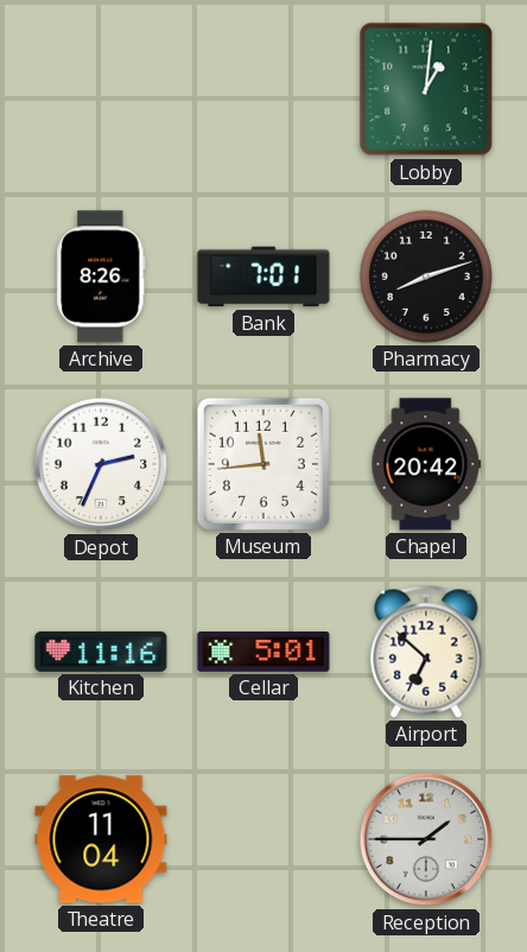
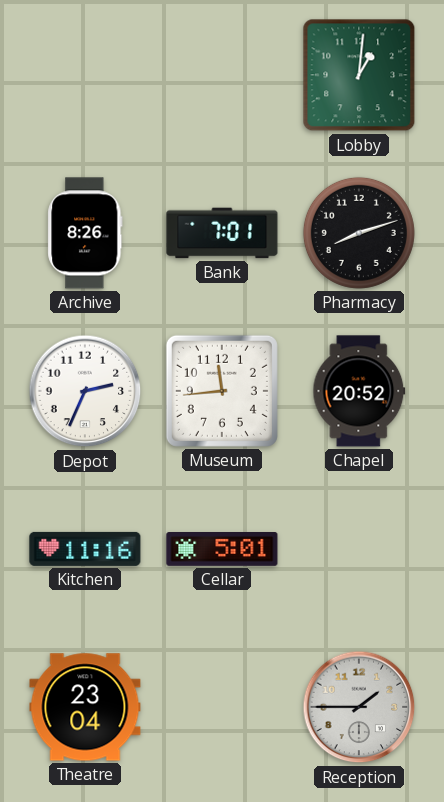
Chapel: 20:42 -> 20:52
Airport: 6:52 -> none
Theatre: 11:04 -> 23:04
